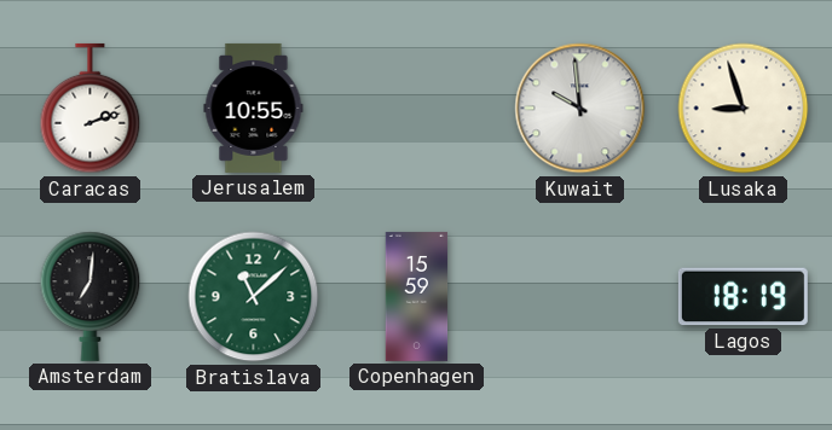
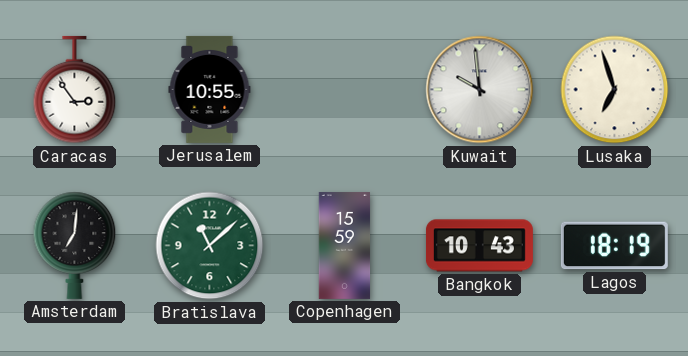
Caracas: 2:12 -> 2:54
Lusaka: 8:57 -> 6:57
Bangkok: none -> 10:43
